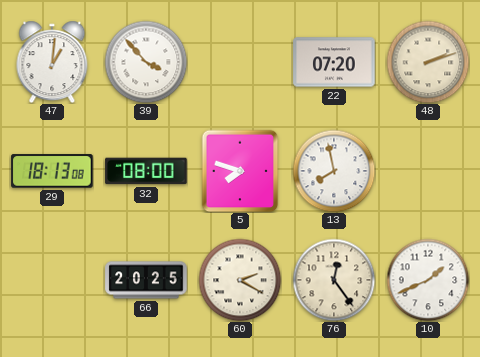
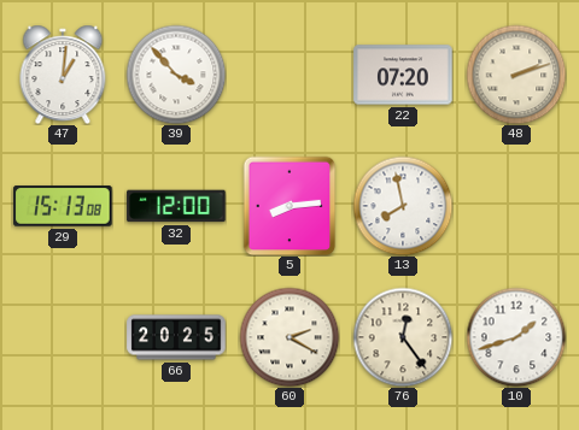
29: 18:13 -> 15:13
32: 08:00 -> 12:00
5: 7:48 -> 8:14
10: 1:41 -> 1:42
